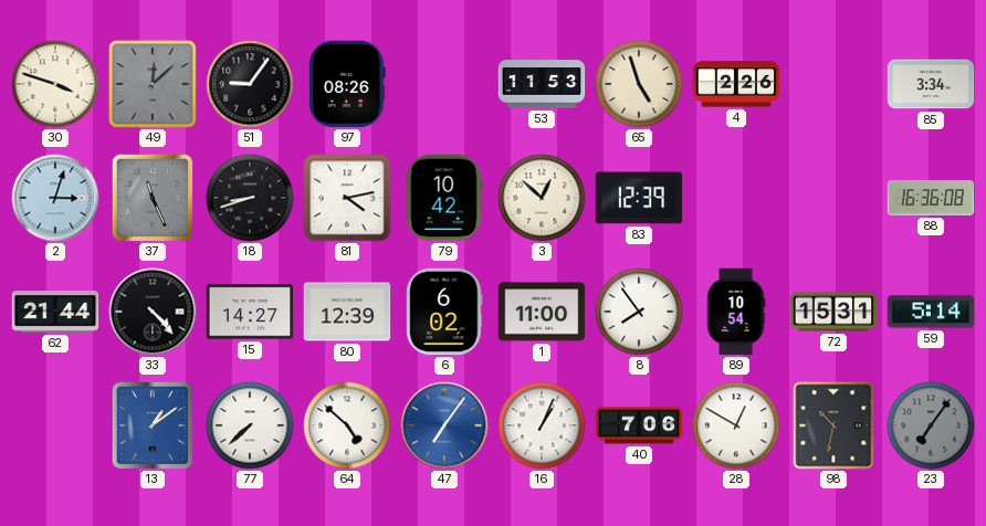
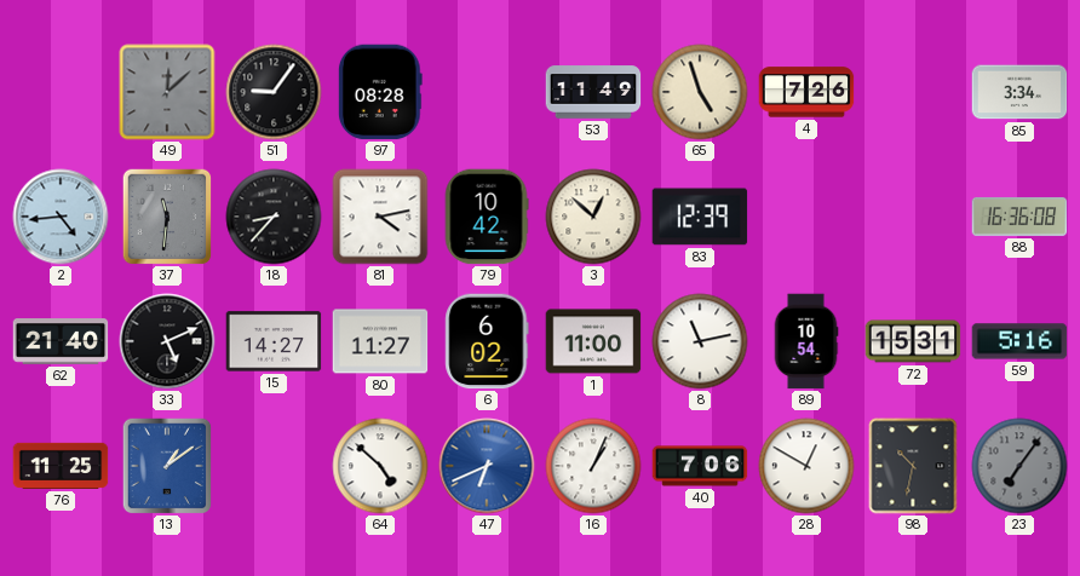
30: 3:48 -> none
97: 08:26 -> 08:28
53: 11:53 -> 11:49
4: 2:26 -> 7:26
2: 3:03 -> 4:44
37: 11:26 -> 11:31
18: 8:42 -> 8:37
62: 21:44 -> 21:40
33: 4:23 -> 5:11
80: 12:39 -> 11:27
8: 7:54 -> 11:13
59: 5:14 -> 5:16
76: none -> 11:25
77: 7:38 -> none
47: 7:06 -> 6:41
